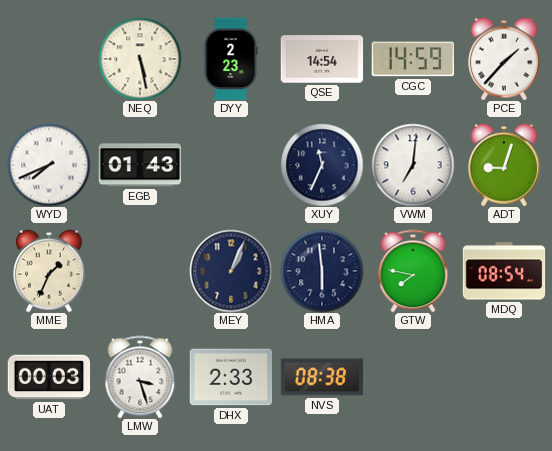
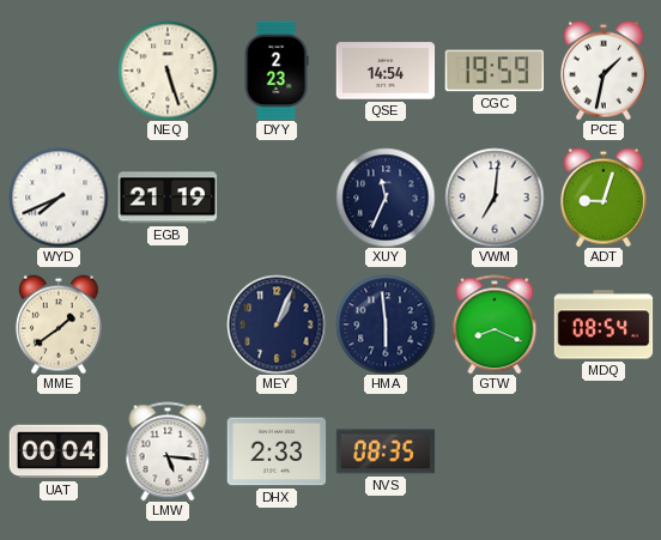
NEQ: 5:28 -> 5:27
CGC: 14:59 -> 19:59
PCE: 1:37 -> 1:32
EGB: 01:43 -> 21:19
MME: 1:34 -> 1:39
GTW: 7:47 -> 8:19
UAT: 00:03 -> 00:04
LMW: 3:27 -> 5:16
NVS: 08:38 -> 08:35
